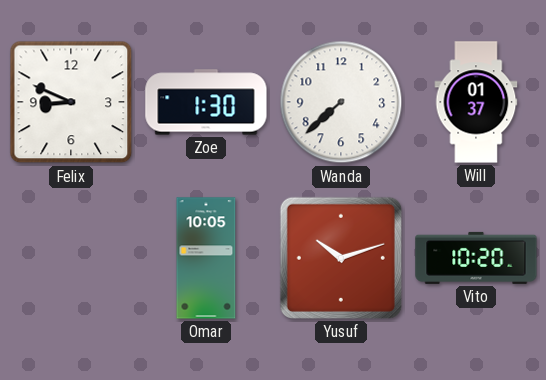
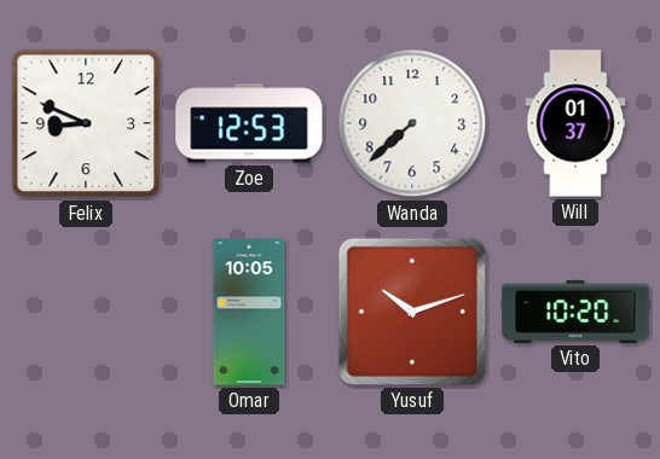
Zoe: 1:30 -> 12:53
